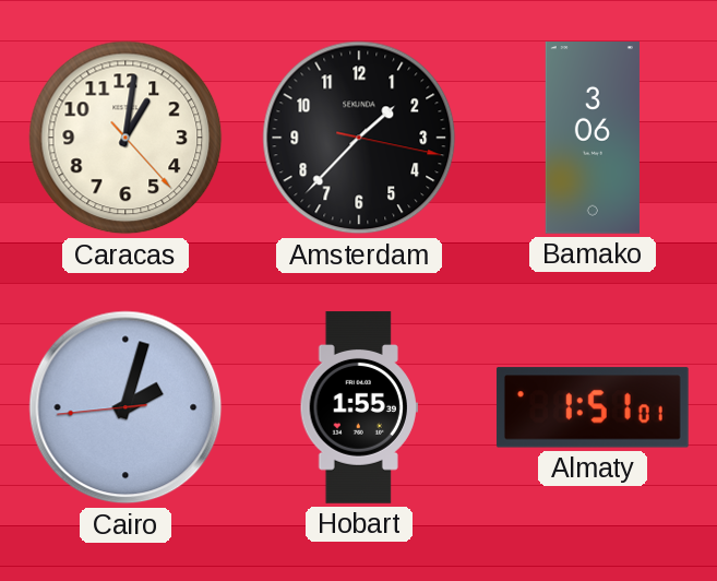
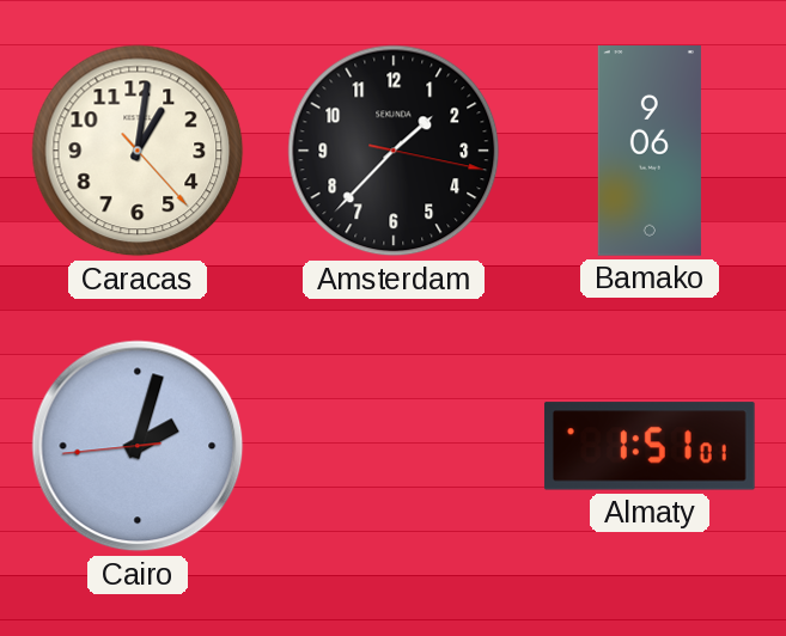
Bamako: 3:06 -> 9:06
Hobart: 1:55 -> none
